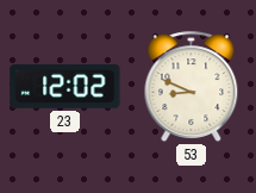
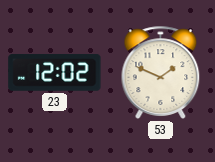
53: 8:49 -> 1:49
